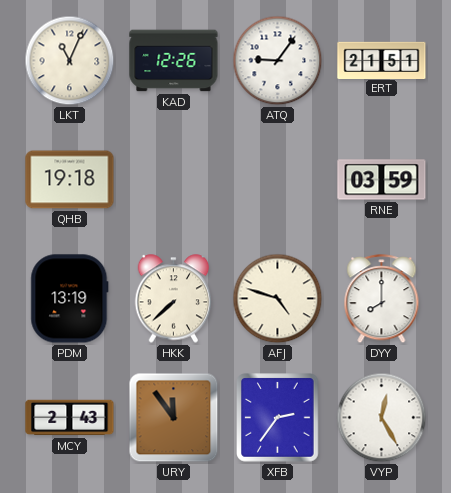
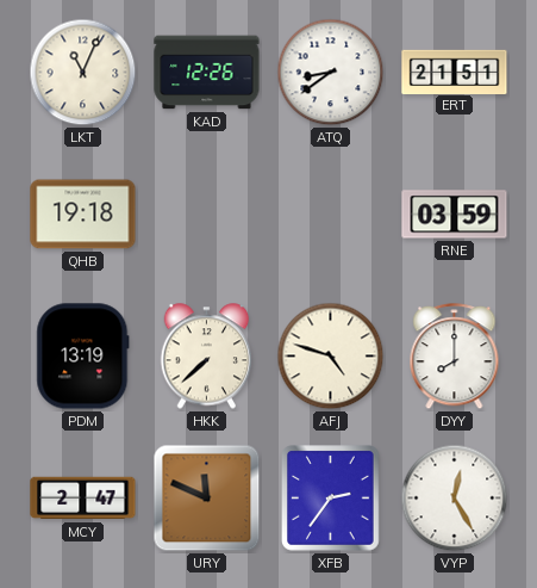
ATQ: 9:06 -> 8:39
MCY: 2:43 -> 2:47
URY: 11:54 -> 11:49
